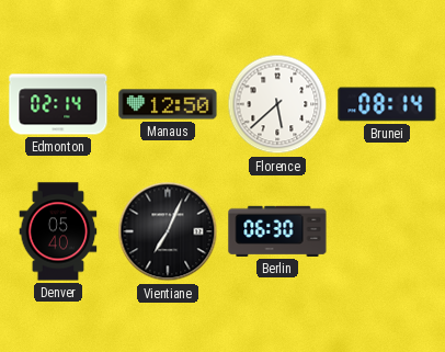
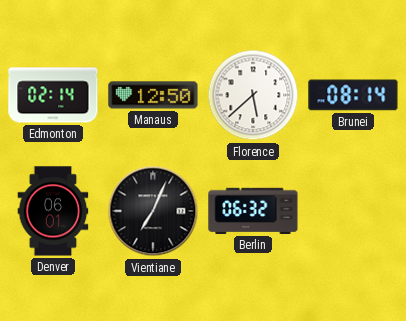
Denver: 05:40 -> 06:01
Berlin: 06:30 -> 06:32
